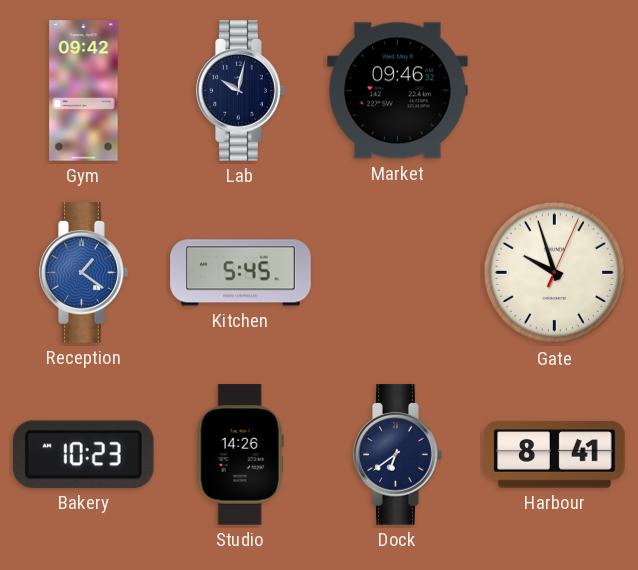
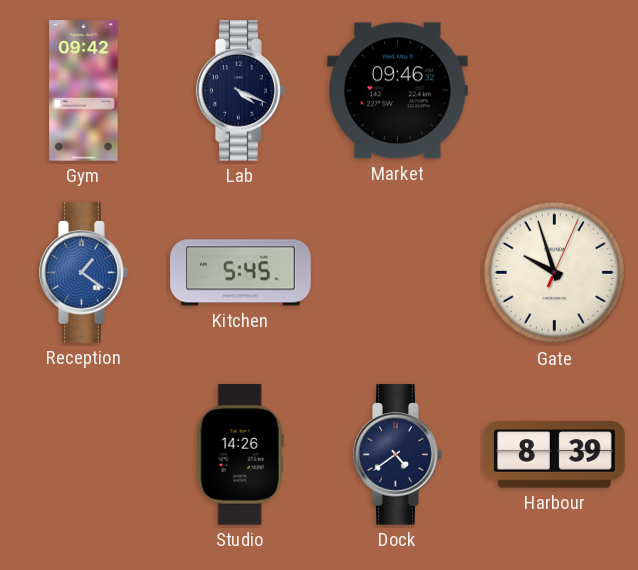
Lab: 10:02 -> 4:19
Bakery: 10:23 -> none
Dock: 6:39 -> 4:39
Harbour: 8:41 -> 8:39
